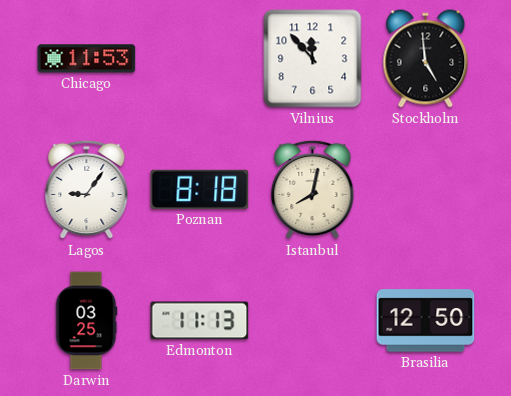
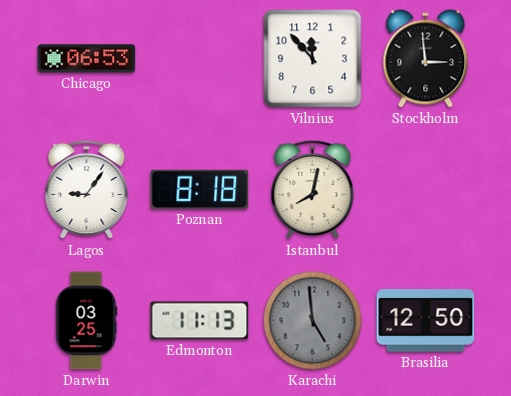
Chicago: 11:53 -> 06:53
Stockholm: 4:59 -> 2:59
Karachi: none -> 4:59
